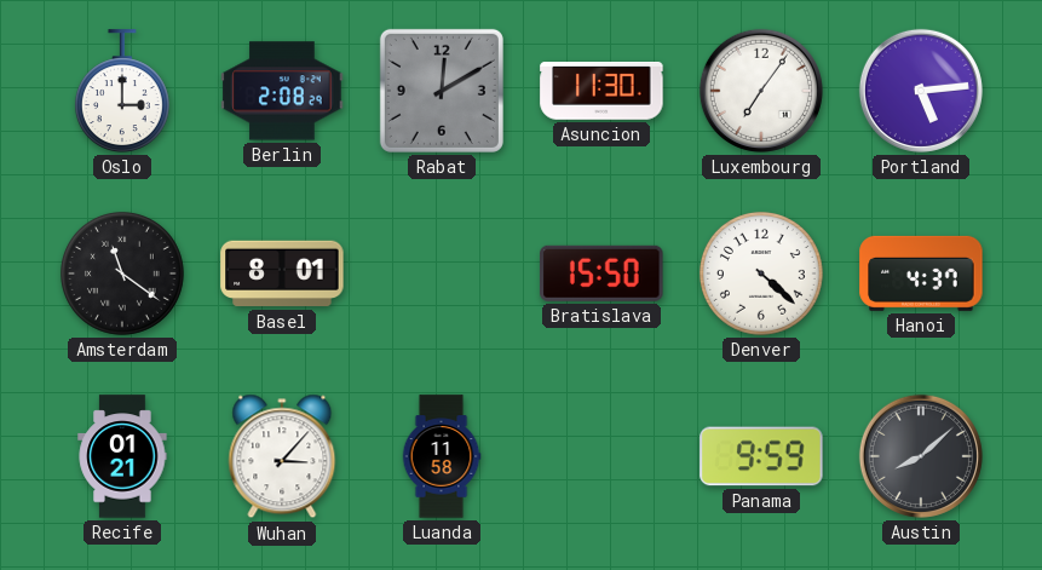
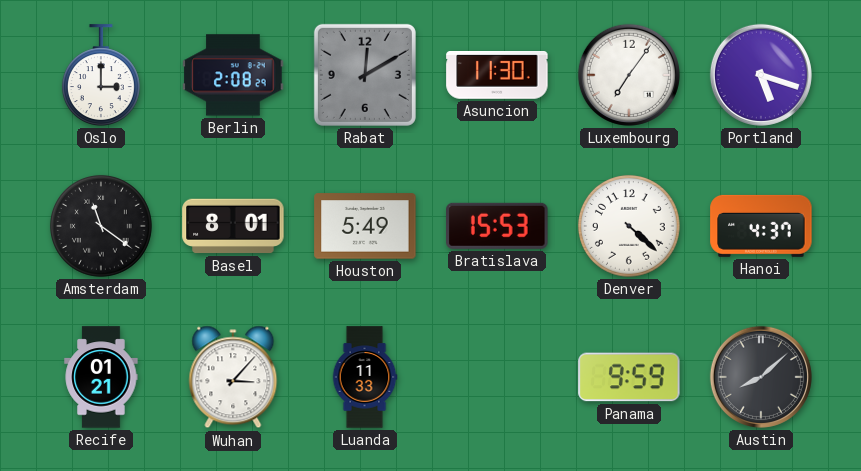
Portland: 5:14 -> 5:18
Houston: none -> 5:49
Bratislava: 15:50 -> 15:53
Luanda: 11:58 -> 11:33
